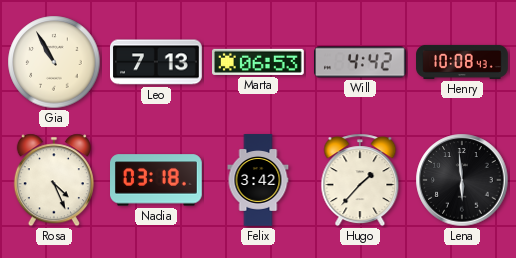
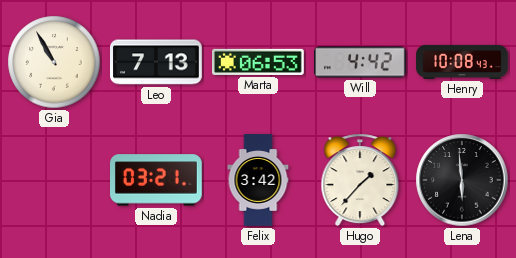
Rosa: 4:26 -> none
Nadia: 03:18 -> 03:21
